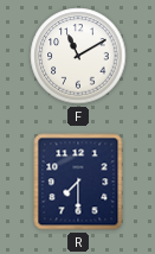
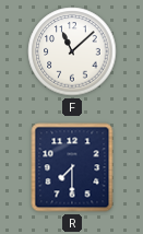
F: 11:10 -> 11:08
